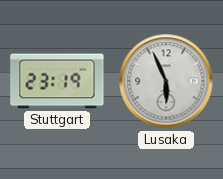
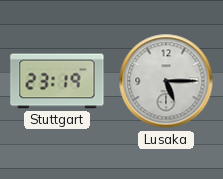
Lusaka: 5:56 -> 5:15
